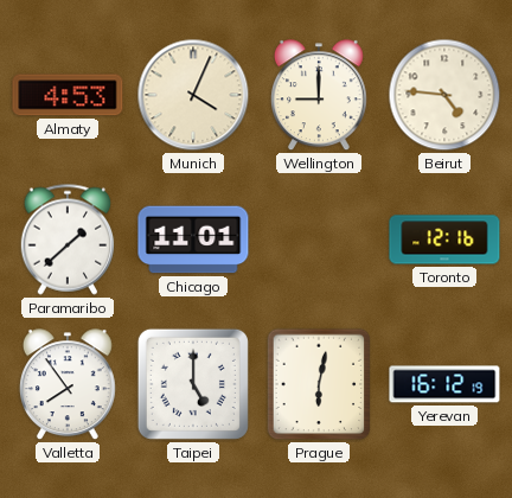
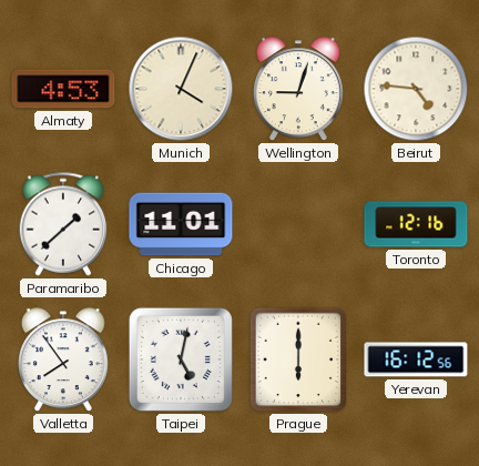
Wellington: 9:00 -> 9:03
Taipei: 5:00 -> 5:02
Prague: 6:02 -> 6:00
Yerevan: 16:12:19 -> 16:12:56
